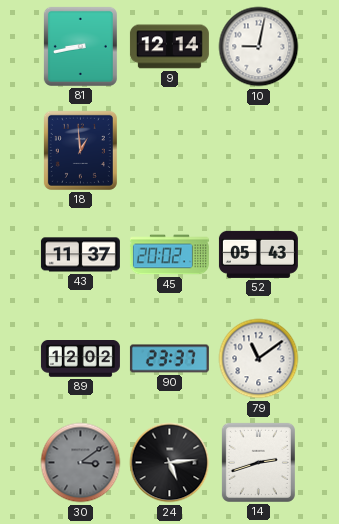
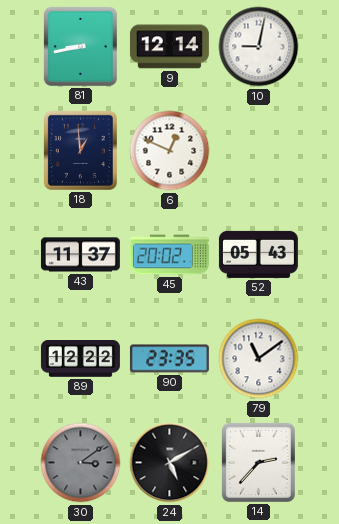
6: none -> 12:49
89: 12:02 -> 12:22
90: 23:37 -> 23:35
24: 5:14 -> 5:10
14: 2:42 -> 2:37
